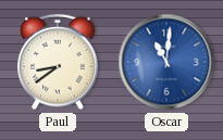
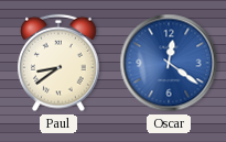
Oscar: 11:01 -> 12:21
